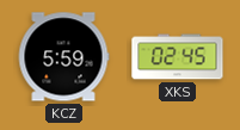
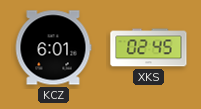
KCZ: 5:59 -> 6:01
